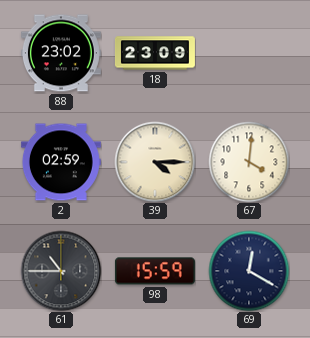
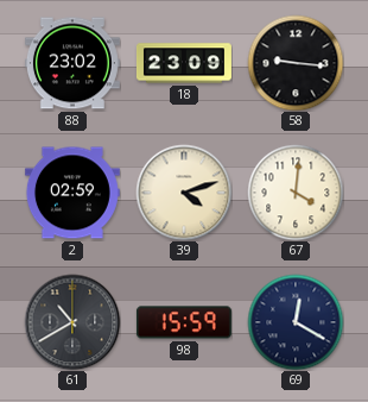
58: none -> 9:16
39: 4:15 -> 4:12
61: 10:45 -> 10:40
